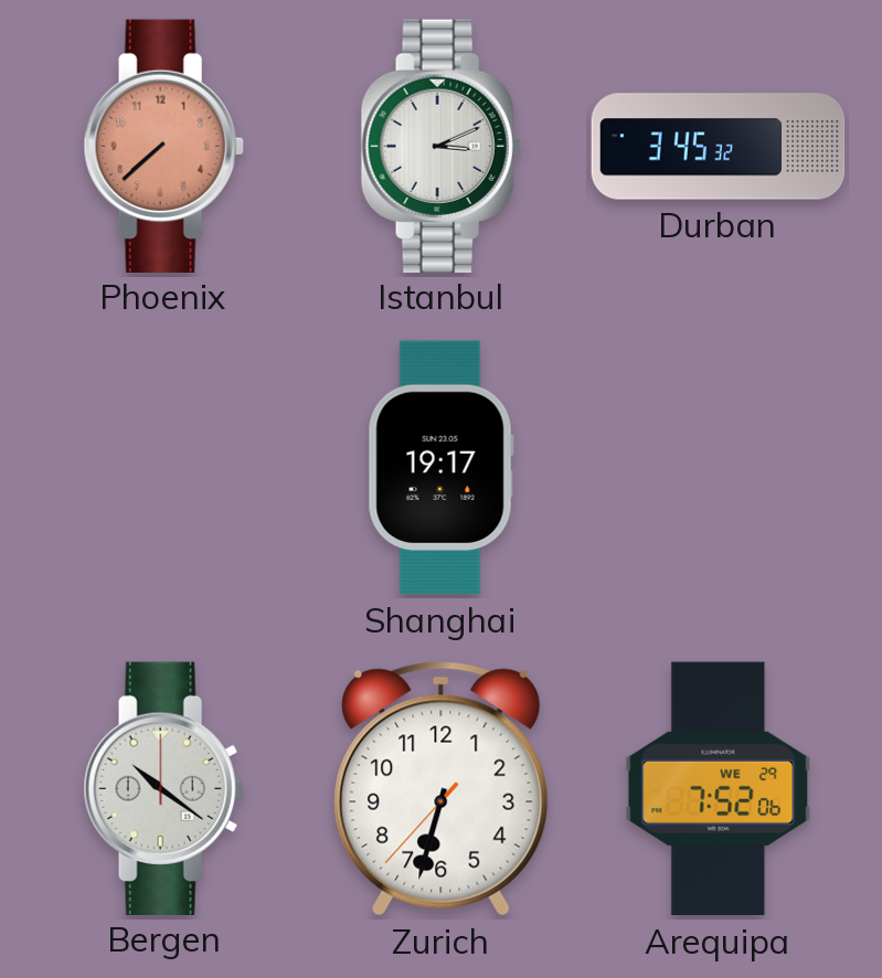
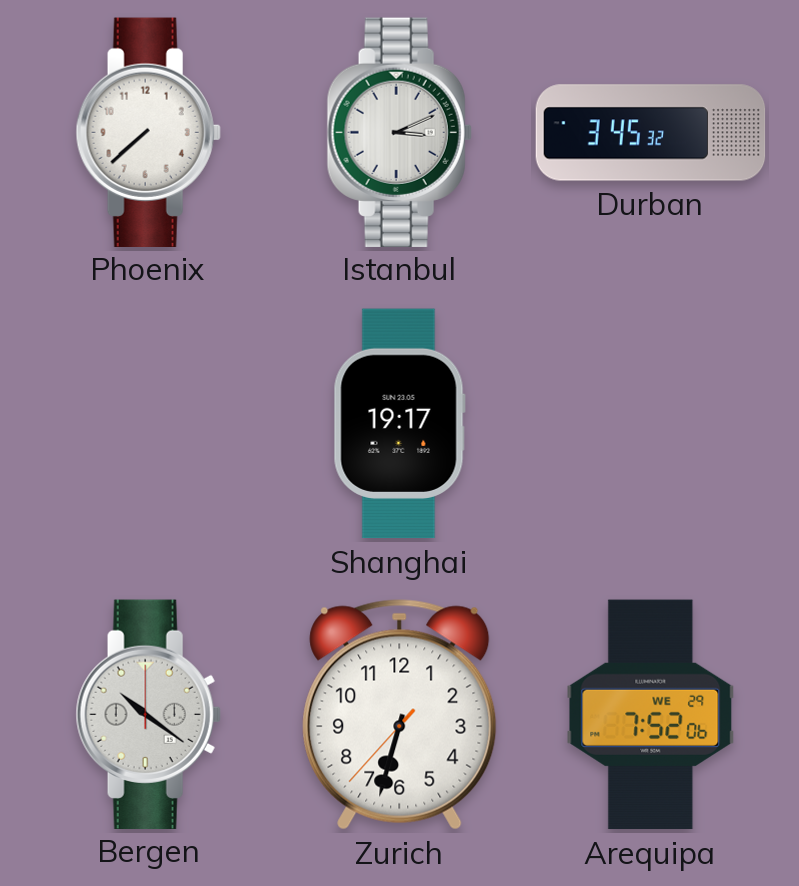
Phoenix dial: salmon -> white
